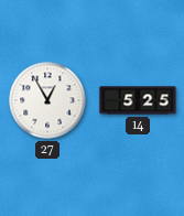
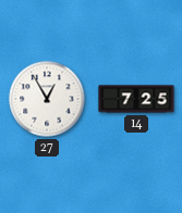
14: 5:25 -> 7:25
